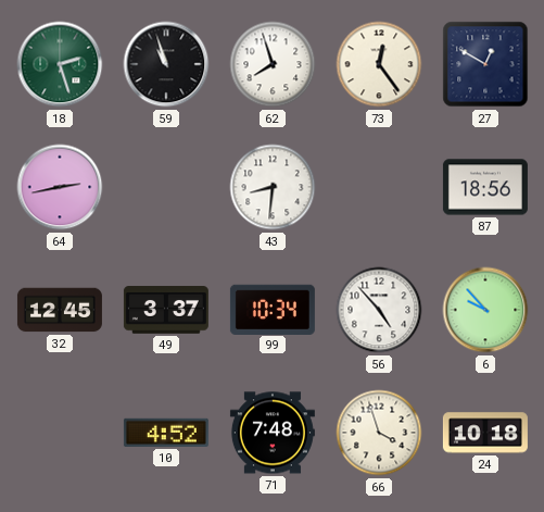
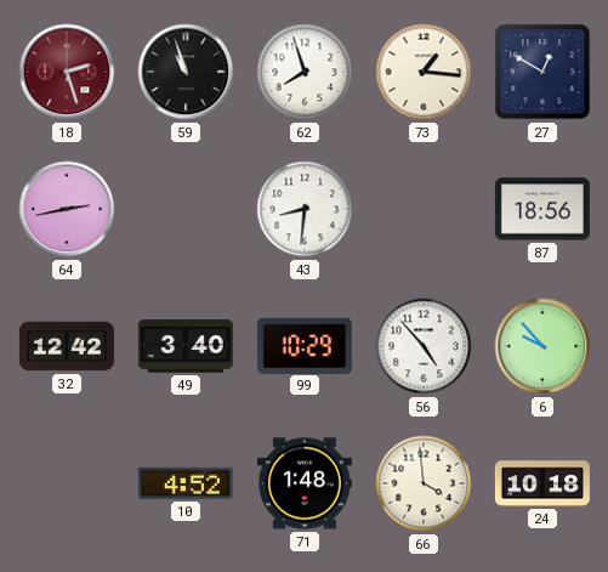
18 dial: green -> burgundy
73: 12:24 -> 1:16
32: 12:45 -> 12:42
49: 3:37 -> 3:40
99: 10:34 -> 10:29
71: 7:48 -> 1:48
66: 3:57 -> 3:59
